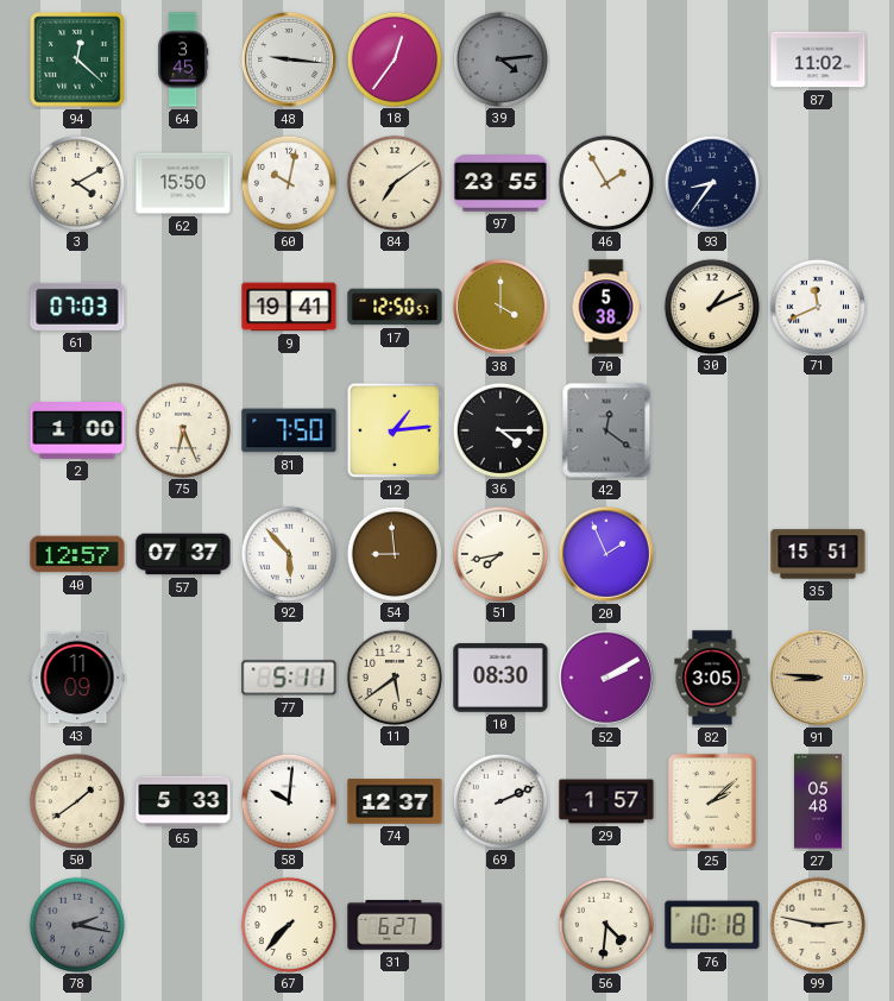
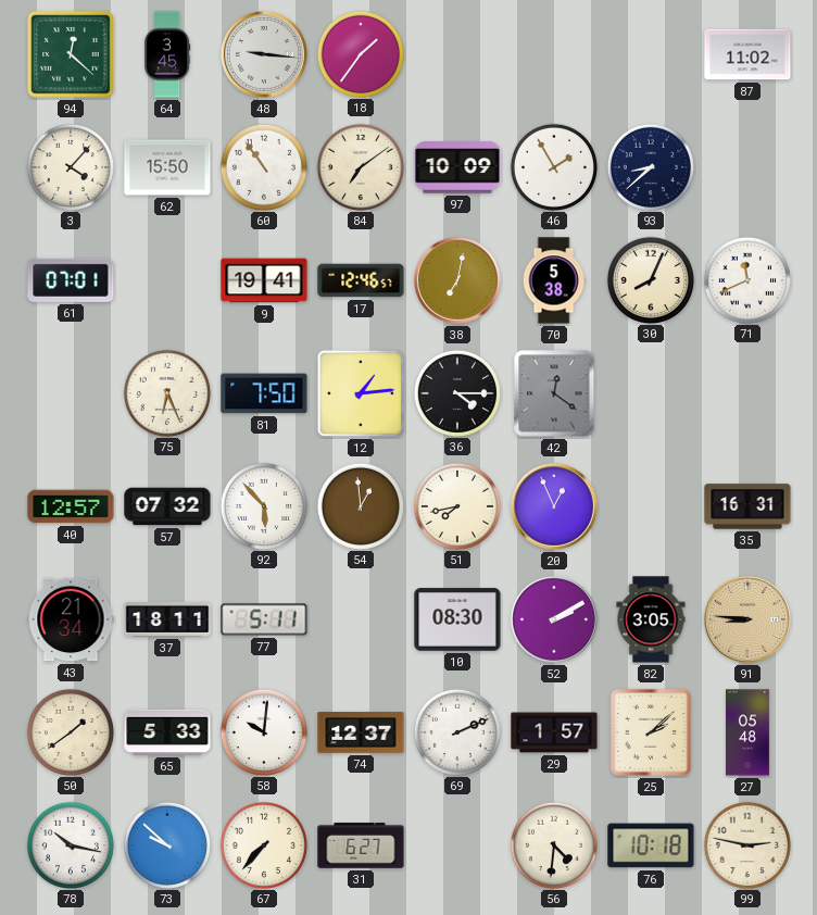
18: 12:36 -> 1:36
39: 4:14 -> none
3: 4:10 -> 4:07
60: 10:02 -> 10:54
97: 23:55 -> 10:09
93: 8:36 -> 8:38
61: 07:03 -> 07:01
17: 12:50 -> 12:46
38: 4:00 -> 7:02
30: 1:11 -> 8:04
2: 1:00 -> none
57: 07:37 -> 07:32
54: 8:59 -> 12:59
20: 1:56 -> 12:56
35: 15:51 -> 16:31
43: 11:09 -> 21:34
37: none -> 18:11
11: 5:39 -> none
78: 2:17 -> 10:17
78 dial: grey -> white
73: none -> 9:52
